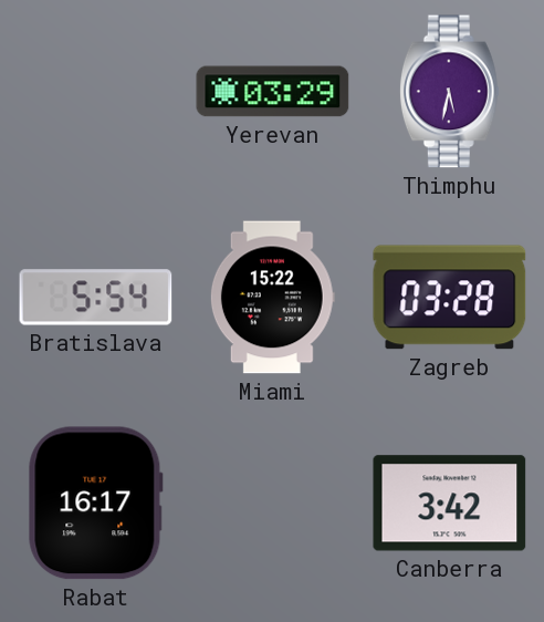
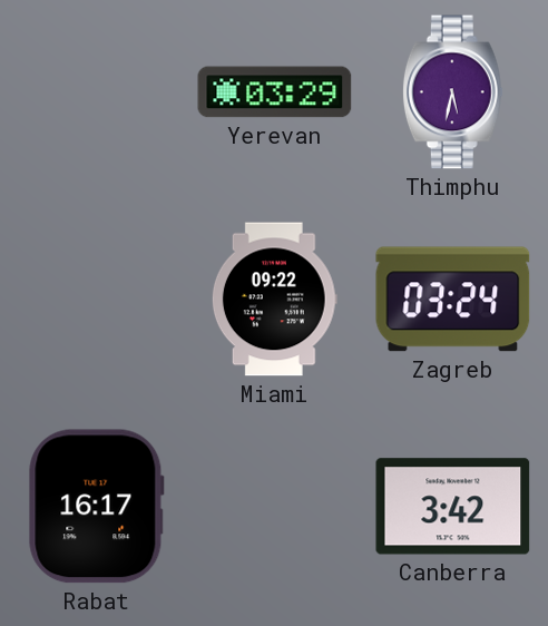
Bratislava: 5:54 -> none
Miami: 15:22 -> 09:22
Zagreb: 03:28 -> 03:24
